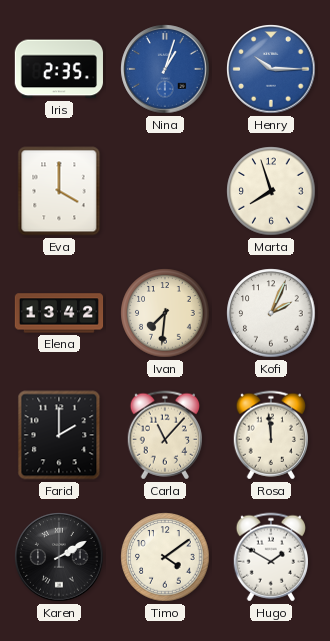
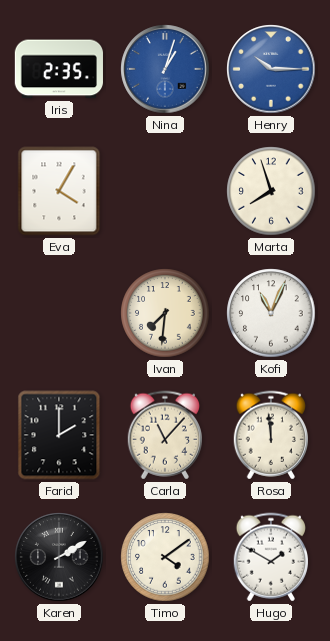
Eva: 4:00 -> 4:05
Elena: 13:42 -> none
Kofi: 2:04 -> 11:04
